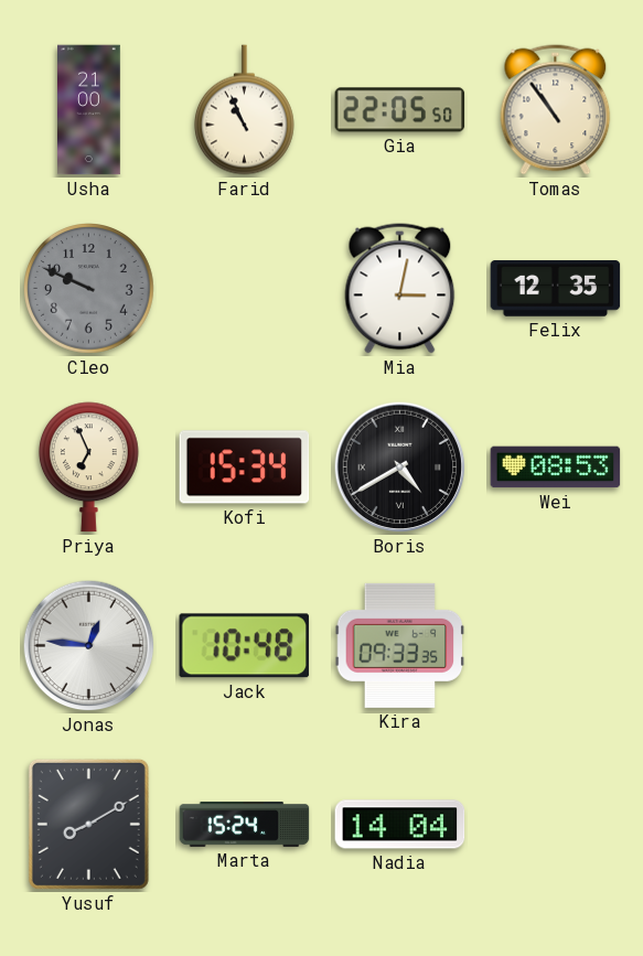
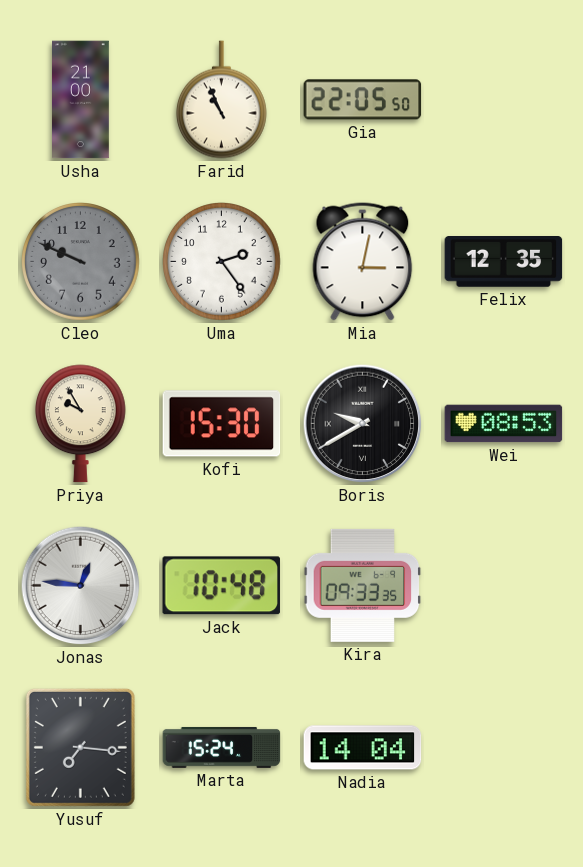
Tomas: 10:54 -> none
Uma: none -> 2:24
Priya: 6:56 -> 9:55
Kofi: 15:34 -> 15:30
Boris: 4:40 -> 9:40
Yusuf: 8:10 -> 7:16
